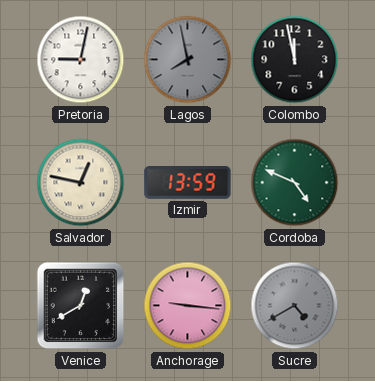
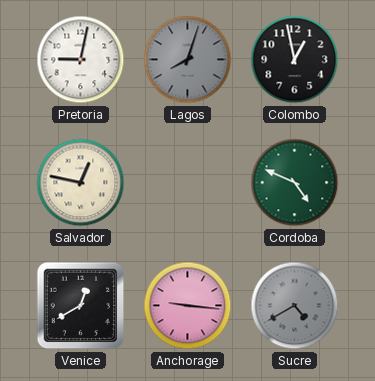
Lagos: 7:58 -> 8:03
Colombo: 11:58 -> 12:58
Izmir: 13:59 -> none
